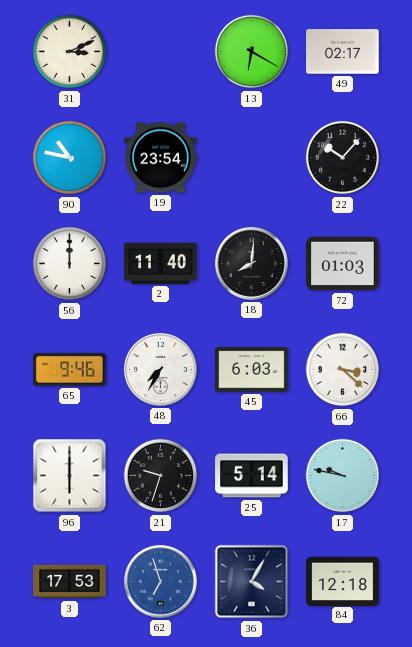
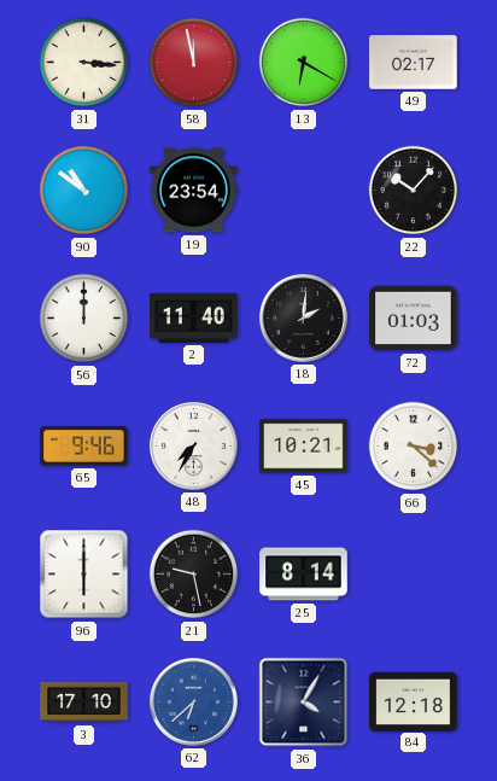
31: 3:11 -> 3:16
58: none -> 11:58
90: 10:47 -> 10:51
18: 8:01 -> 2:01
45: 6:03 -> 10:21
21: 9:33 -> 9:28
25: 5:14 -> 8:14
17: 9:47 -> none
3: 17:53 -> 17:10
62: 6:57 -> 6:38
